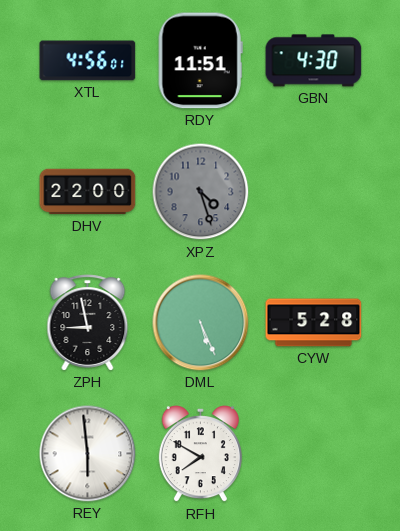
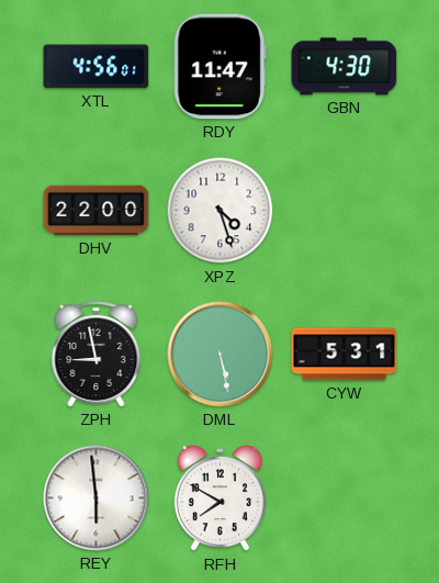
RDY: 11:51 -> 11:47
XPZ dial: grey -> white
DML: 5:26 -> 5:28
CYW: 5:28 -> 5:31
